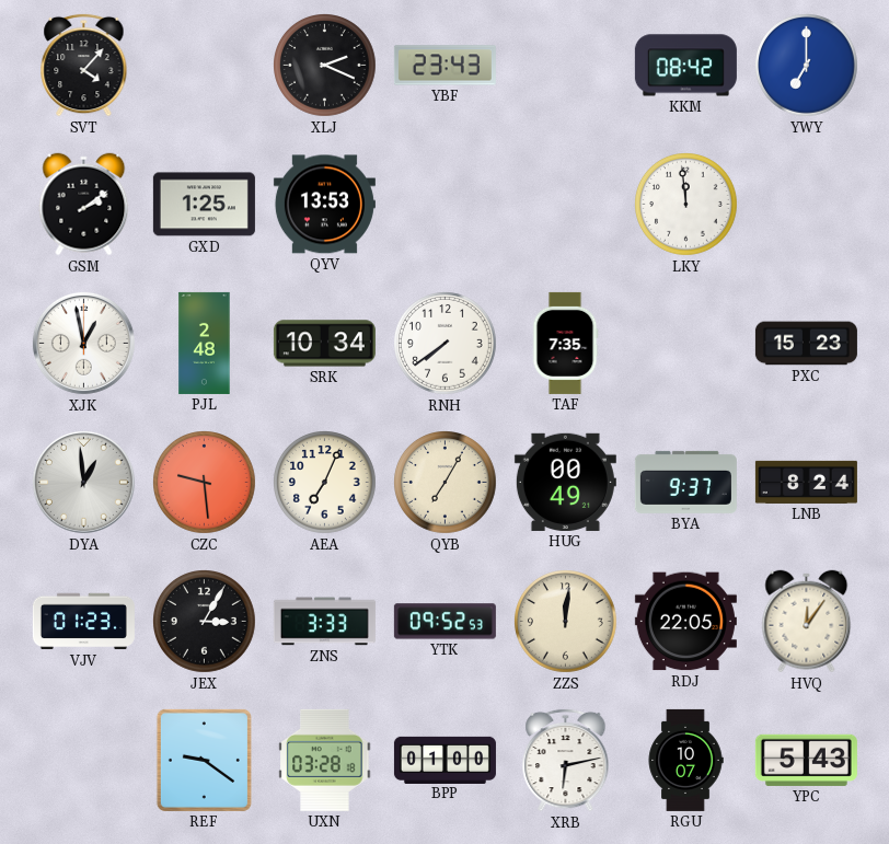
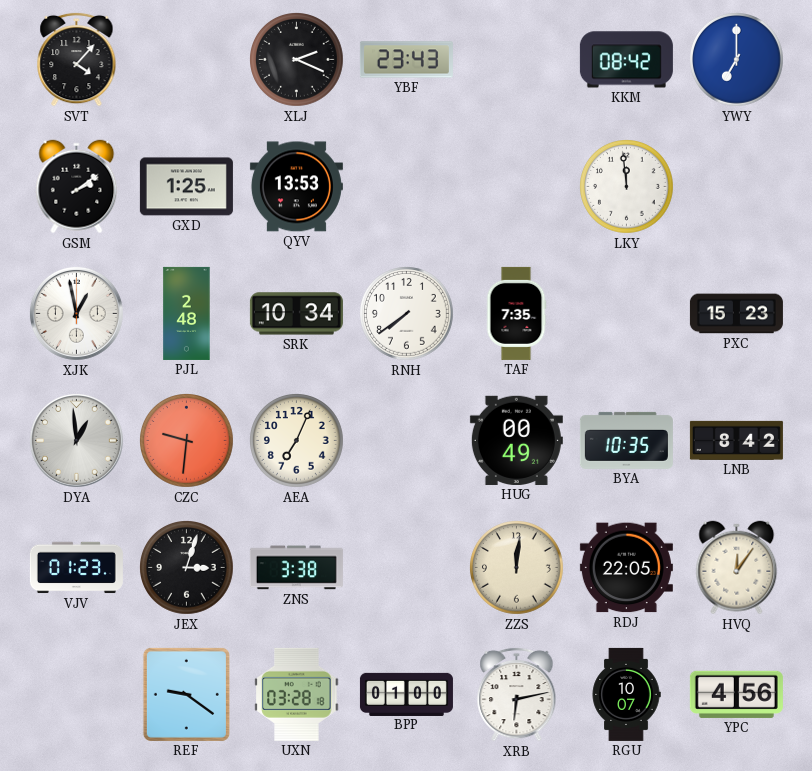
CZC: 9:29 -> 9:31
QYB: 7:05 -> none
BYA: 9:37 -> 10:35
LNB: 8:24 -> 8:42
JEX: 3:05 -> 3:03
ZNS: 3:33 -> 3:38
YTK: 09:52 -> none
YPC: 5:43 -> 4:56
